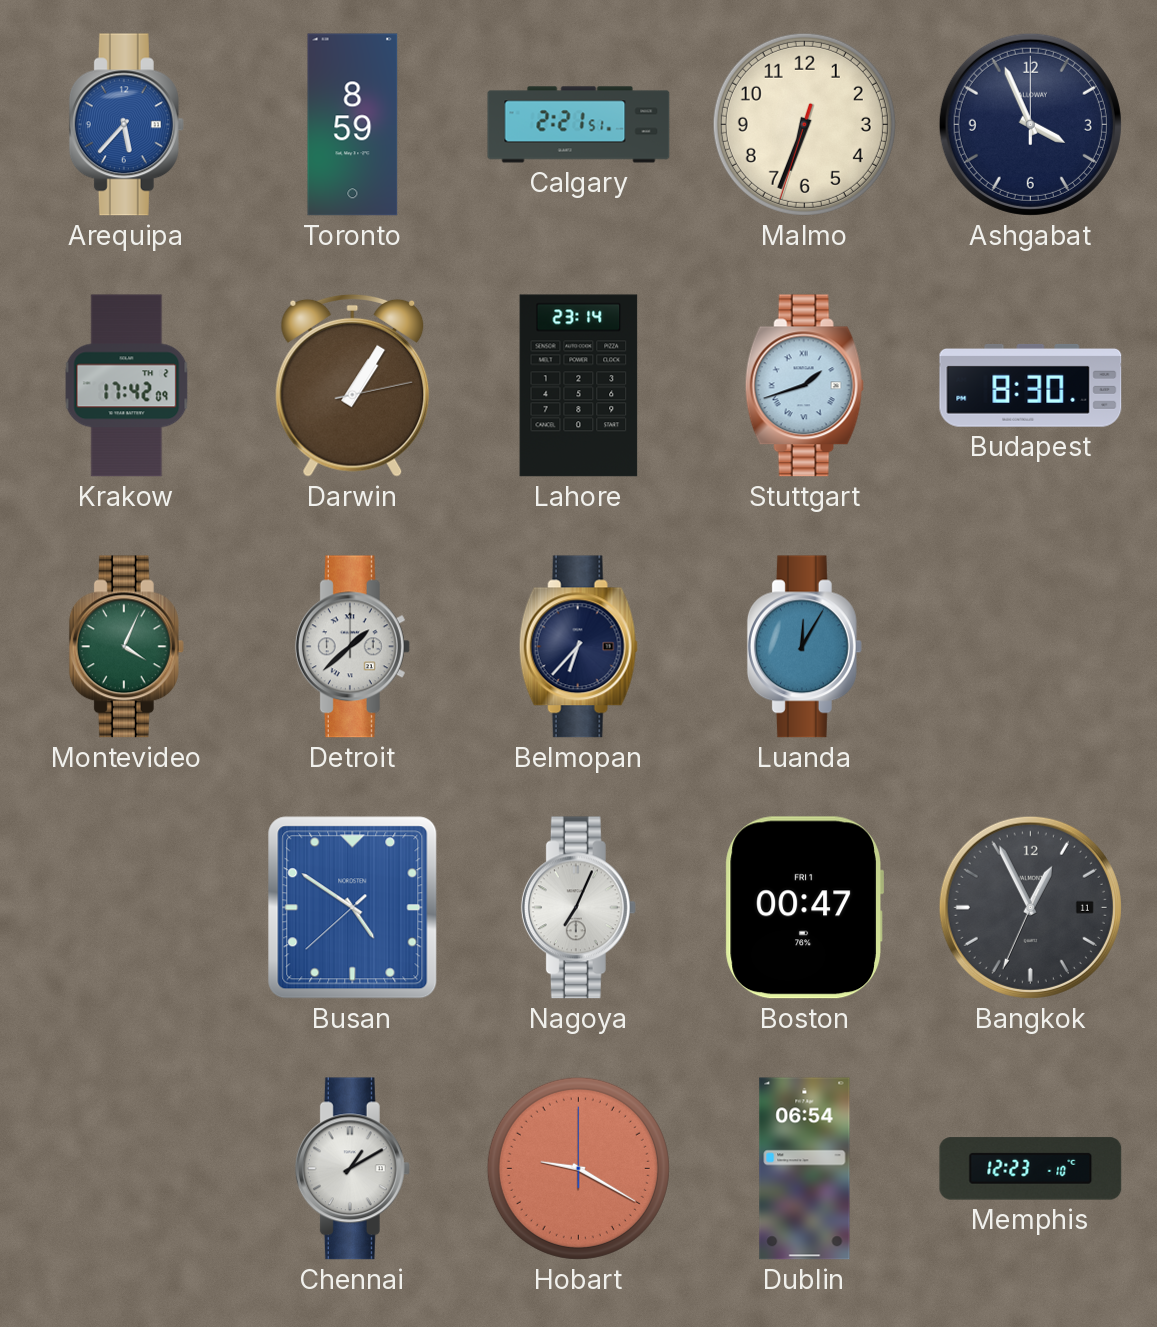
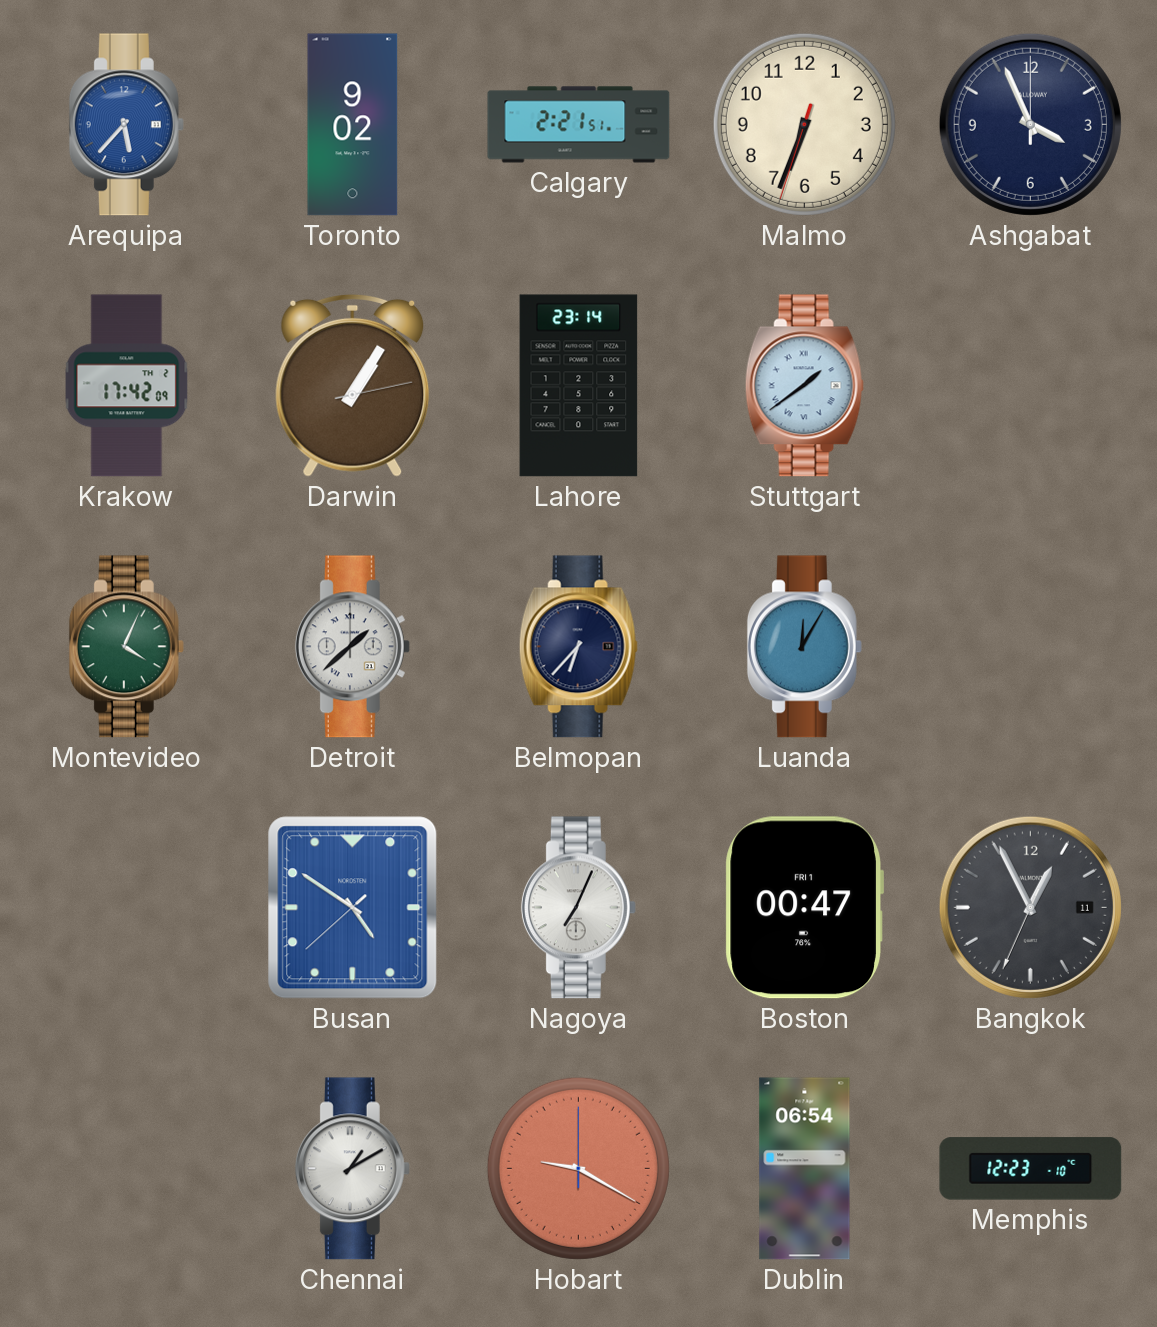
Toronto: 8:59 -> 9:02
Stuttgart: 1:42 -> 1:39
Budapest: 8:30 -> none
